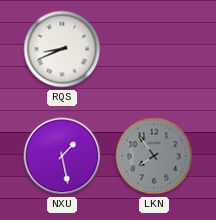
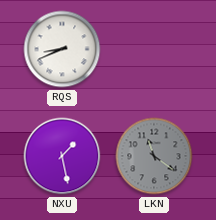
LKN: 7:54 -> 11:21
